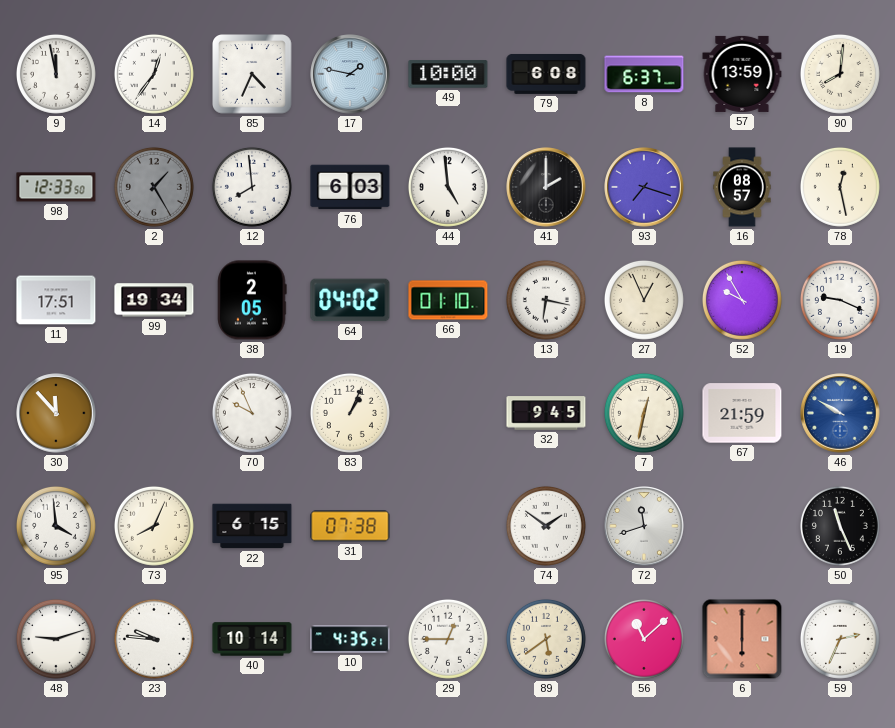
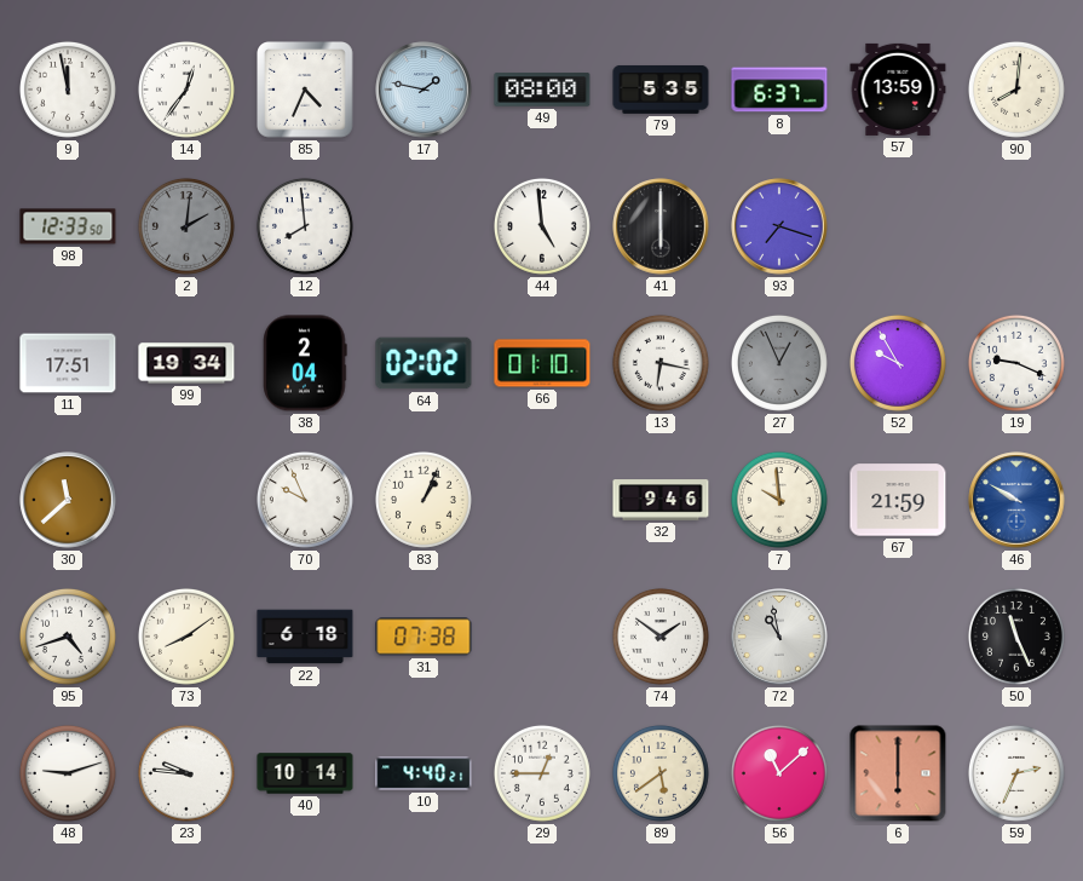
49: 10:00 -> 08:00
79: 6:08 -> 5:35
2: 1:25 -> 2:01
76: 6:03 -> none
41: 2:00 -> 6:00
16: 08:57 -> none
78: 12:28 -> none
38: 2:05 -> 2:04
64: 04:02 -> 02:02
27 dial: cream -> grey
30: 11:53 -> 11:38
32: 9:45 -> 9:46
7: 12:32 -> 9:59
95: 3:59 -> 4:42
73: 8:04 -> 8:09
22: 6:15 -> 6:18
72: 11:42 -> 10:58
10: 4:35 -> 4:40
